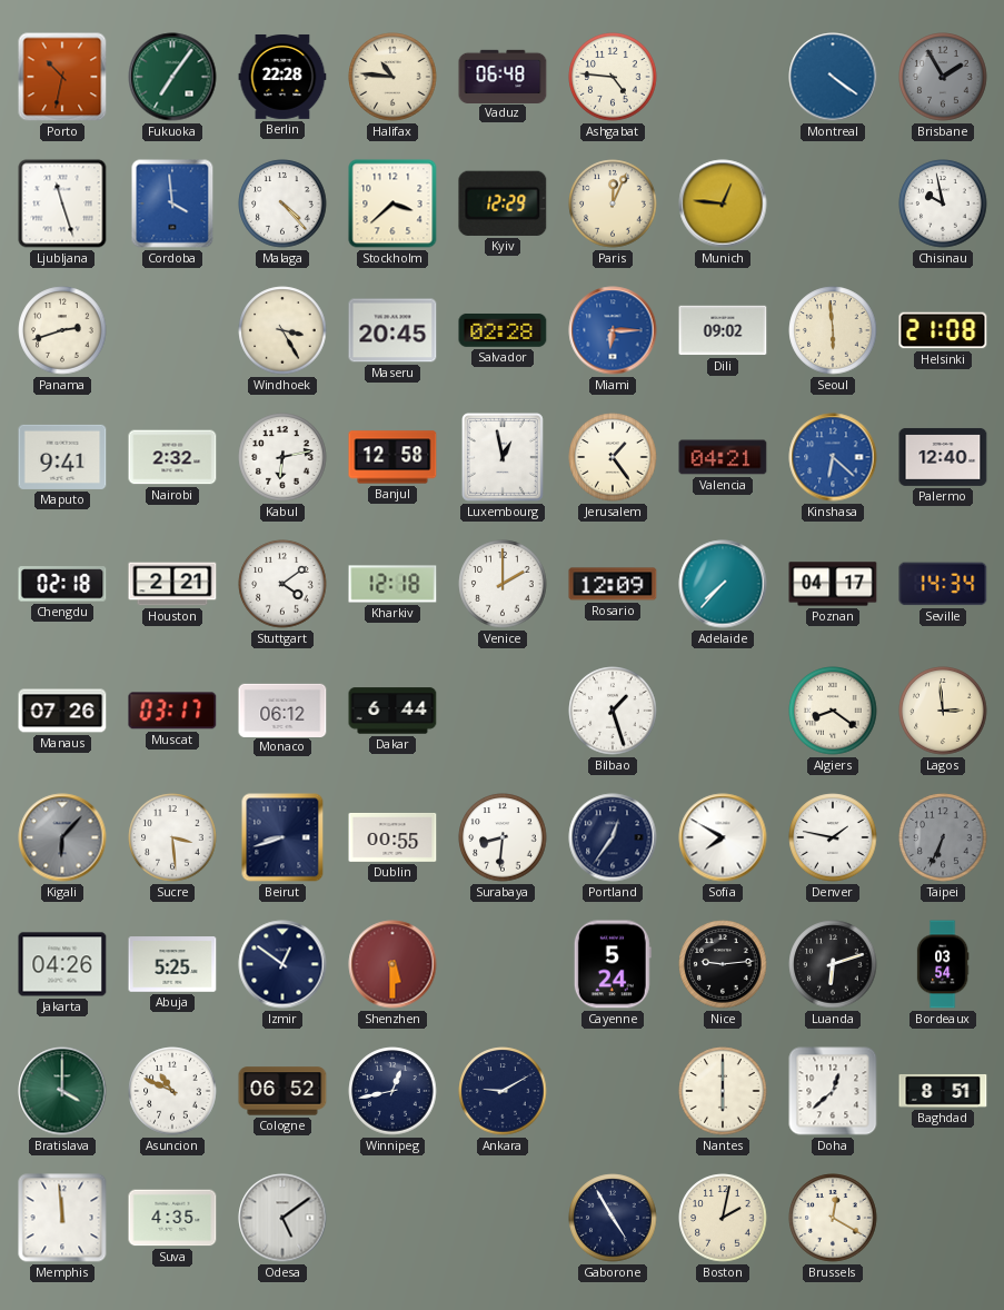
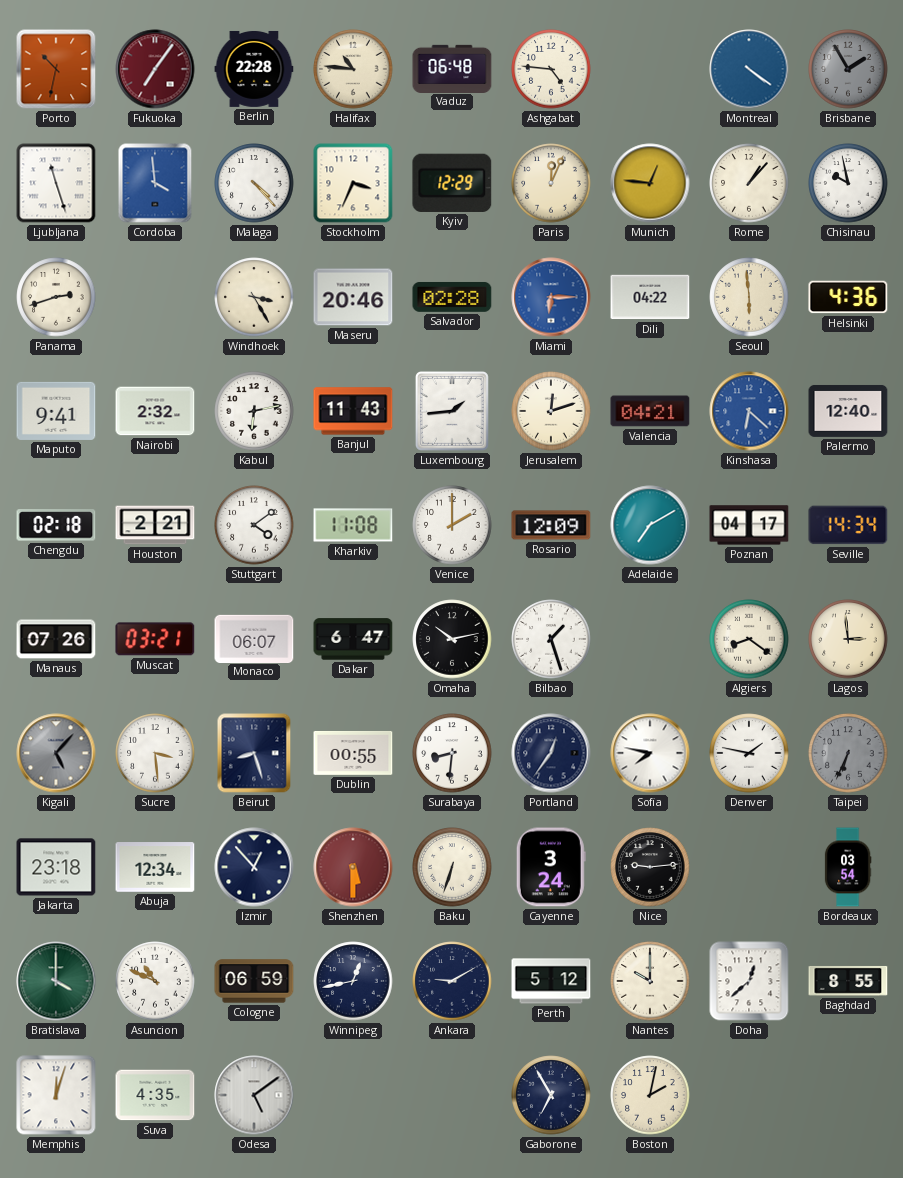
Fukuoka dial: green -> burgundy
Stockholm: 3:38 -> 3:34
Rome: none -> 1:07
Maseru: 20:45 -> 20:46
Dili: 09:02 -> 04:22
Helsinki: 21:08 -> 4:36
Banjul: 12:58 -> 11:43
Luxembourg: 12:58 -> 1:44
Jerusalem: 1:24 -> 12:12
Kharkiv: 12:18 -> 11:08
Adelaide: 7:37 -> 7:10
Muscat: 03:17 -> 03:21
Monaco: 06:12 -> 06:07
Dakar: 6:44 -> 6:47
Omaha: none -> 10:13
Kigali: 6:07 -> 5:07
Beirut: 8:42 -> 8:27
Sofia: 7:50 -> 7:47
Jakarta: 04:26 -> 23:18
Abuja: 5:25 -> 12:34
Izmir: 12:51 -> 12:53
Baku: none -> 6:33
Cayenne: 5:24 -> 3:24
Luanda: 6:12 -> none
Cologne: 06:52 -> 06:59
Perth: none -> 5:12
Nantes: 6:00 -> 10:00
Baghdad: 8:51 -> 8:55
Memphis: 11:59 -> 12:03
Gaborone: 4:55 -> 6:55
Brussels: 12:20 -> none
